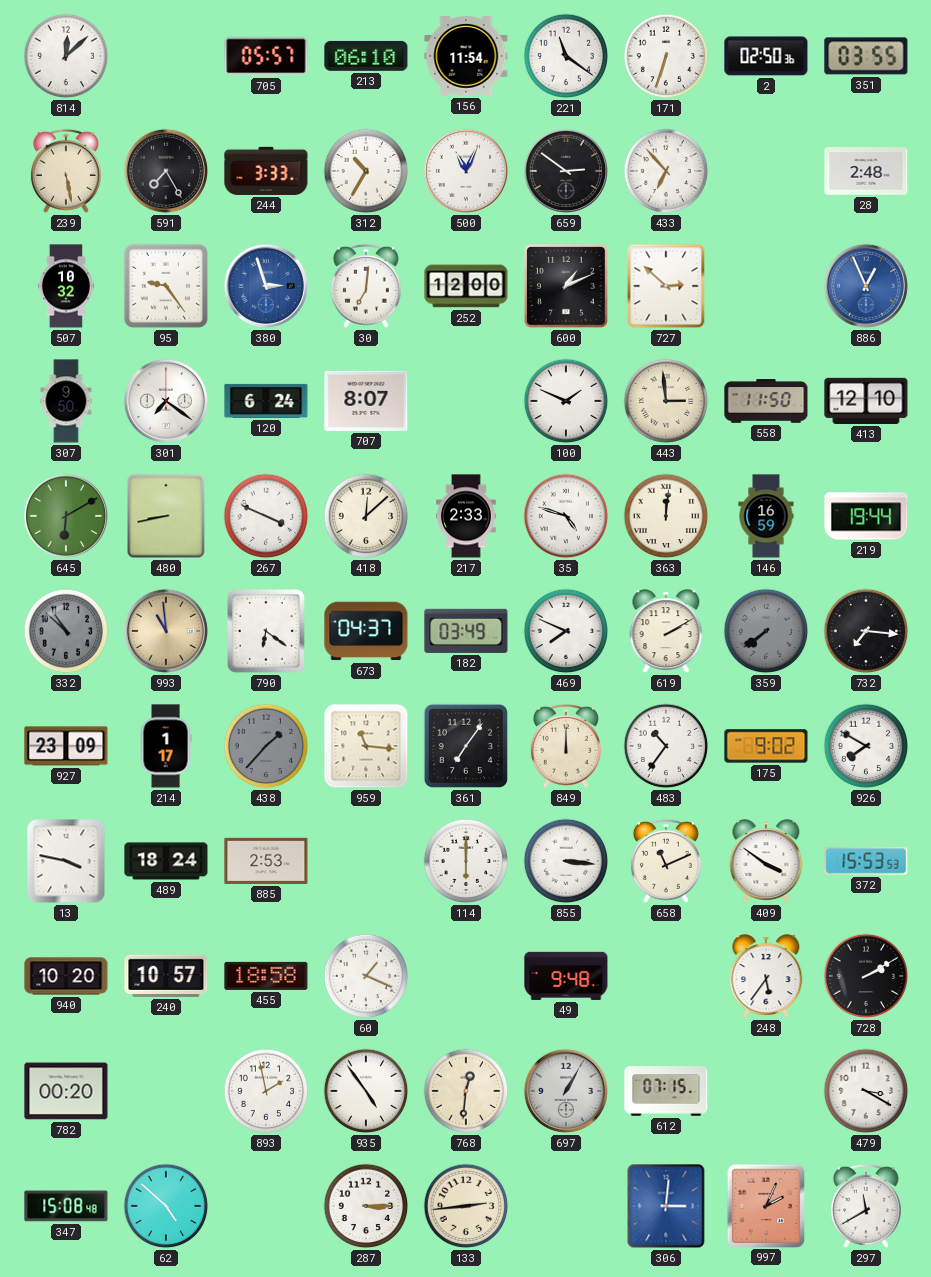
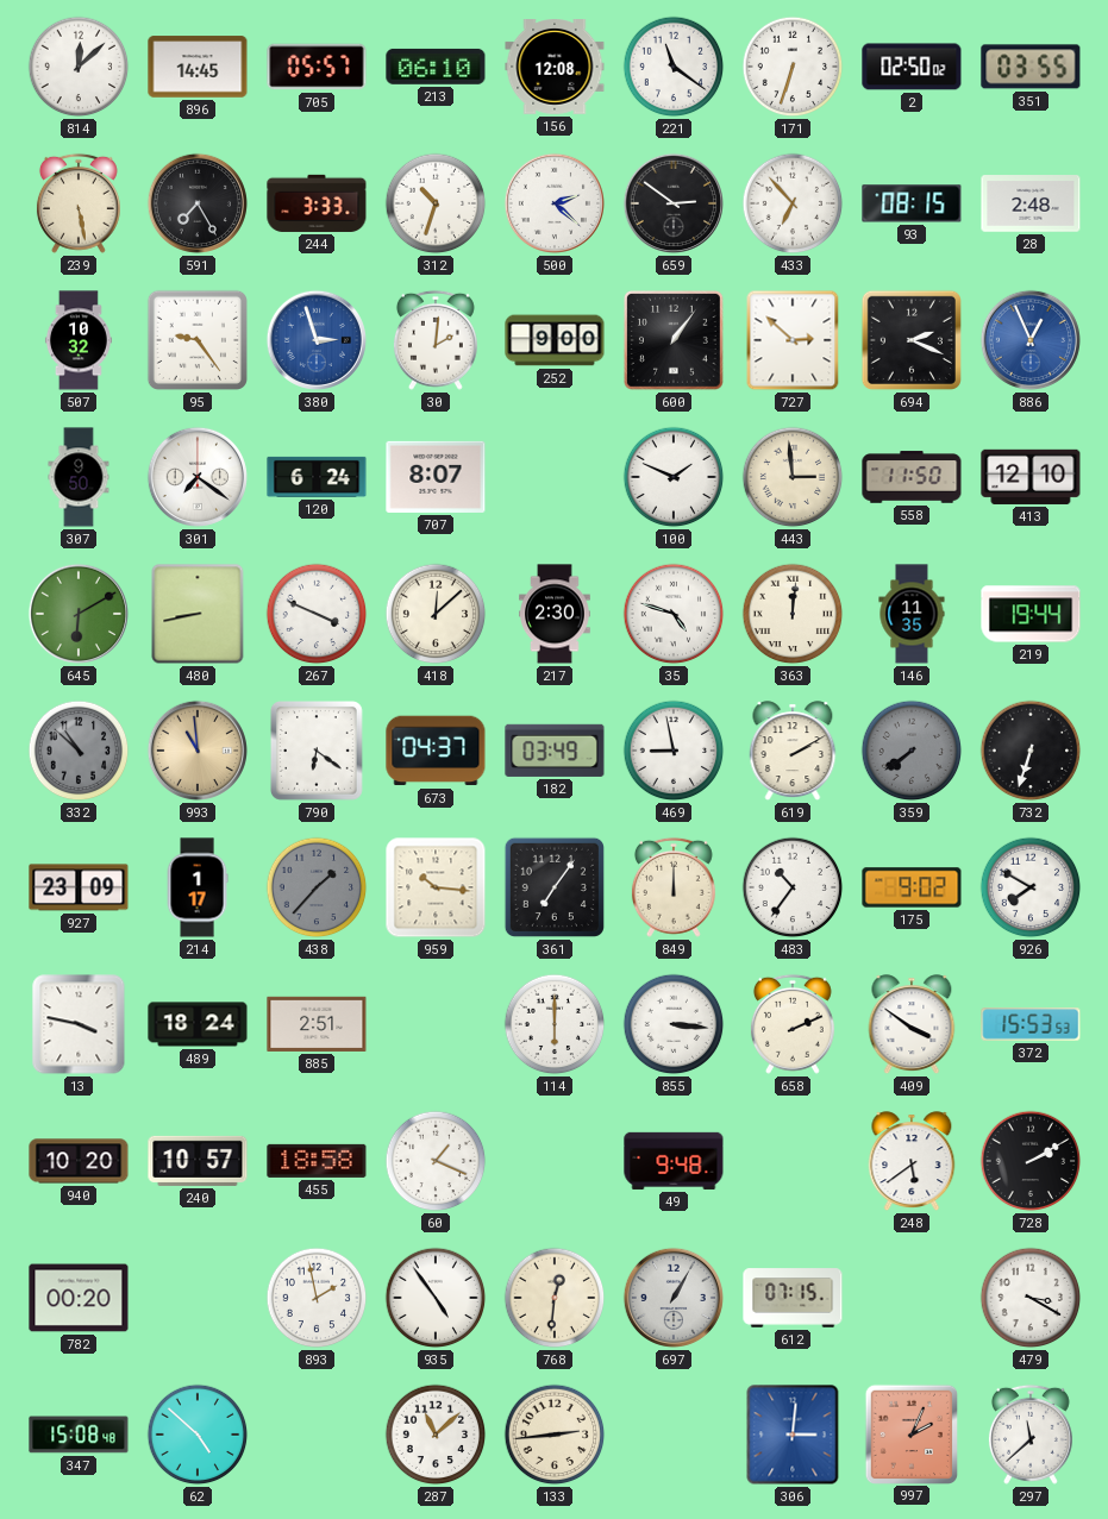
896: none -> 14:45
156: 11:54 -> 12:08
2: 02:50:36 -> 02:50:02
312: 10:35 -> 10:33
500: 11:04 -> 2:22
93: none -> 08:15
30: 7:01 -> 2:01
252: 12:00 -> 9:00
600: 1:11 -> 1:06
694: none -> 2:19
217: 2:33 -> 2:30
146: 16:59 -> 11:35
469: 7:49 -> 8:58
732: 7:16 -> 6:33
959: 11:16 -> 10:16
885: 2:53 -> 2:51
658: 11:11 -> 2:11
248: 5:36 -> 5:39
287: 3:15 -> 11:08
297: 11:40 -> 11:38
